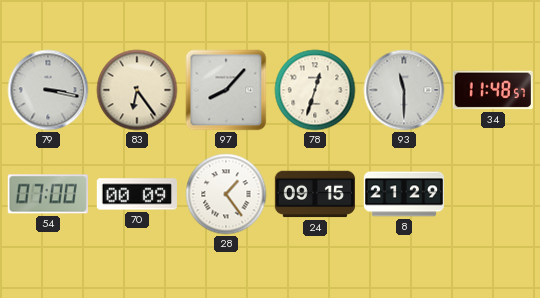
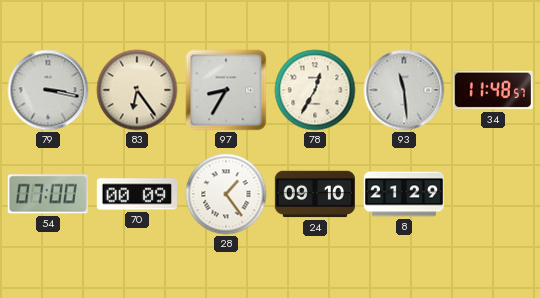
97: 8:07 -> 8:35
78: 12:33 -> 12:35
93: 11:30 -> 11:29
24: 09:15 -> 09:10
